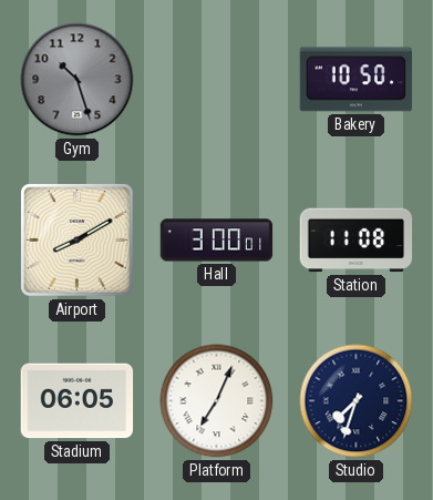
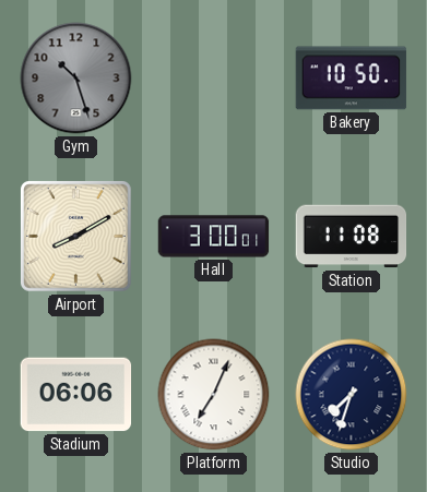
Stadium: 06:05 -> 06:06
